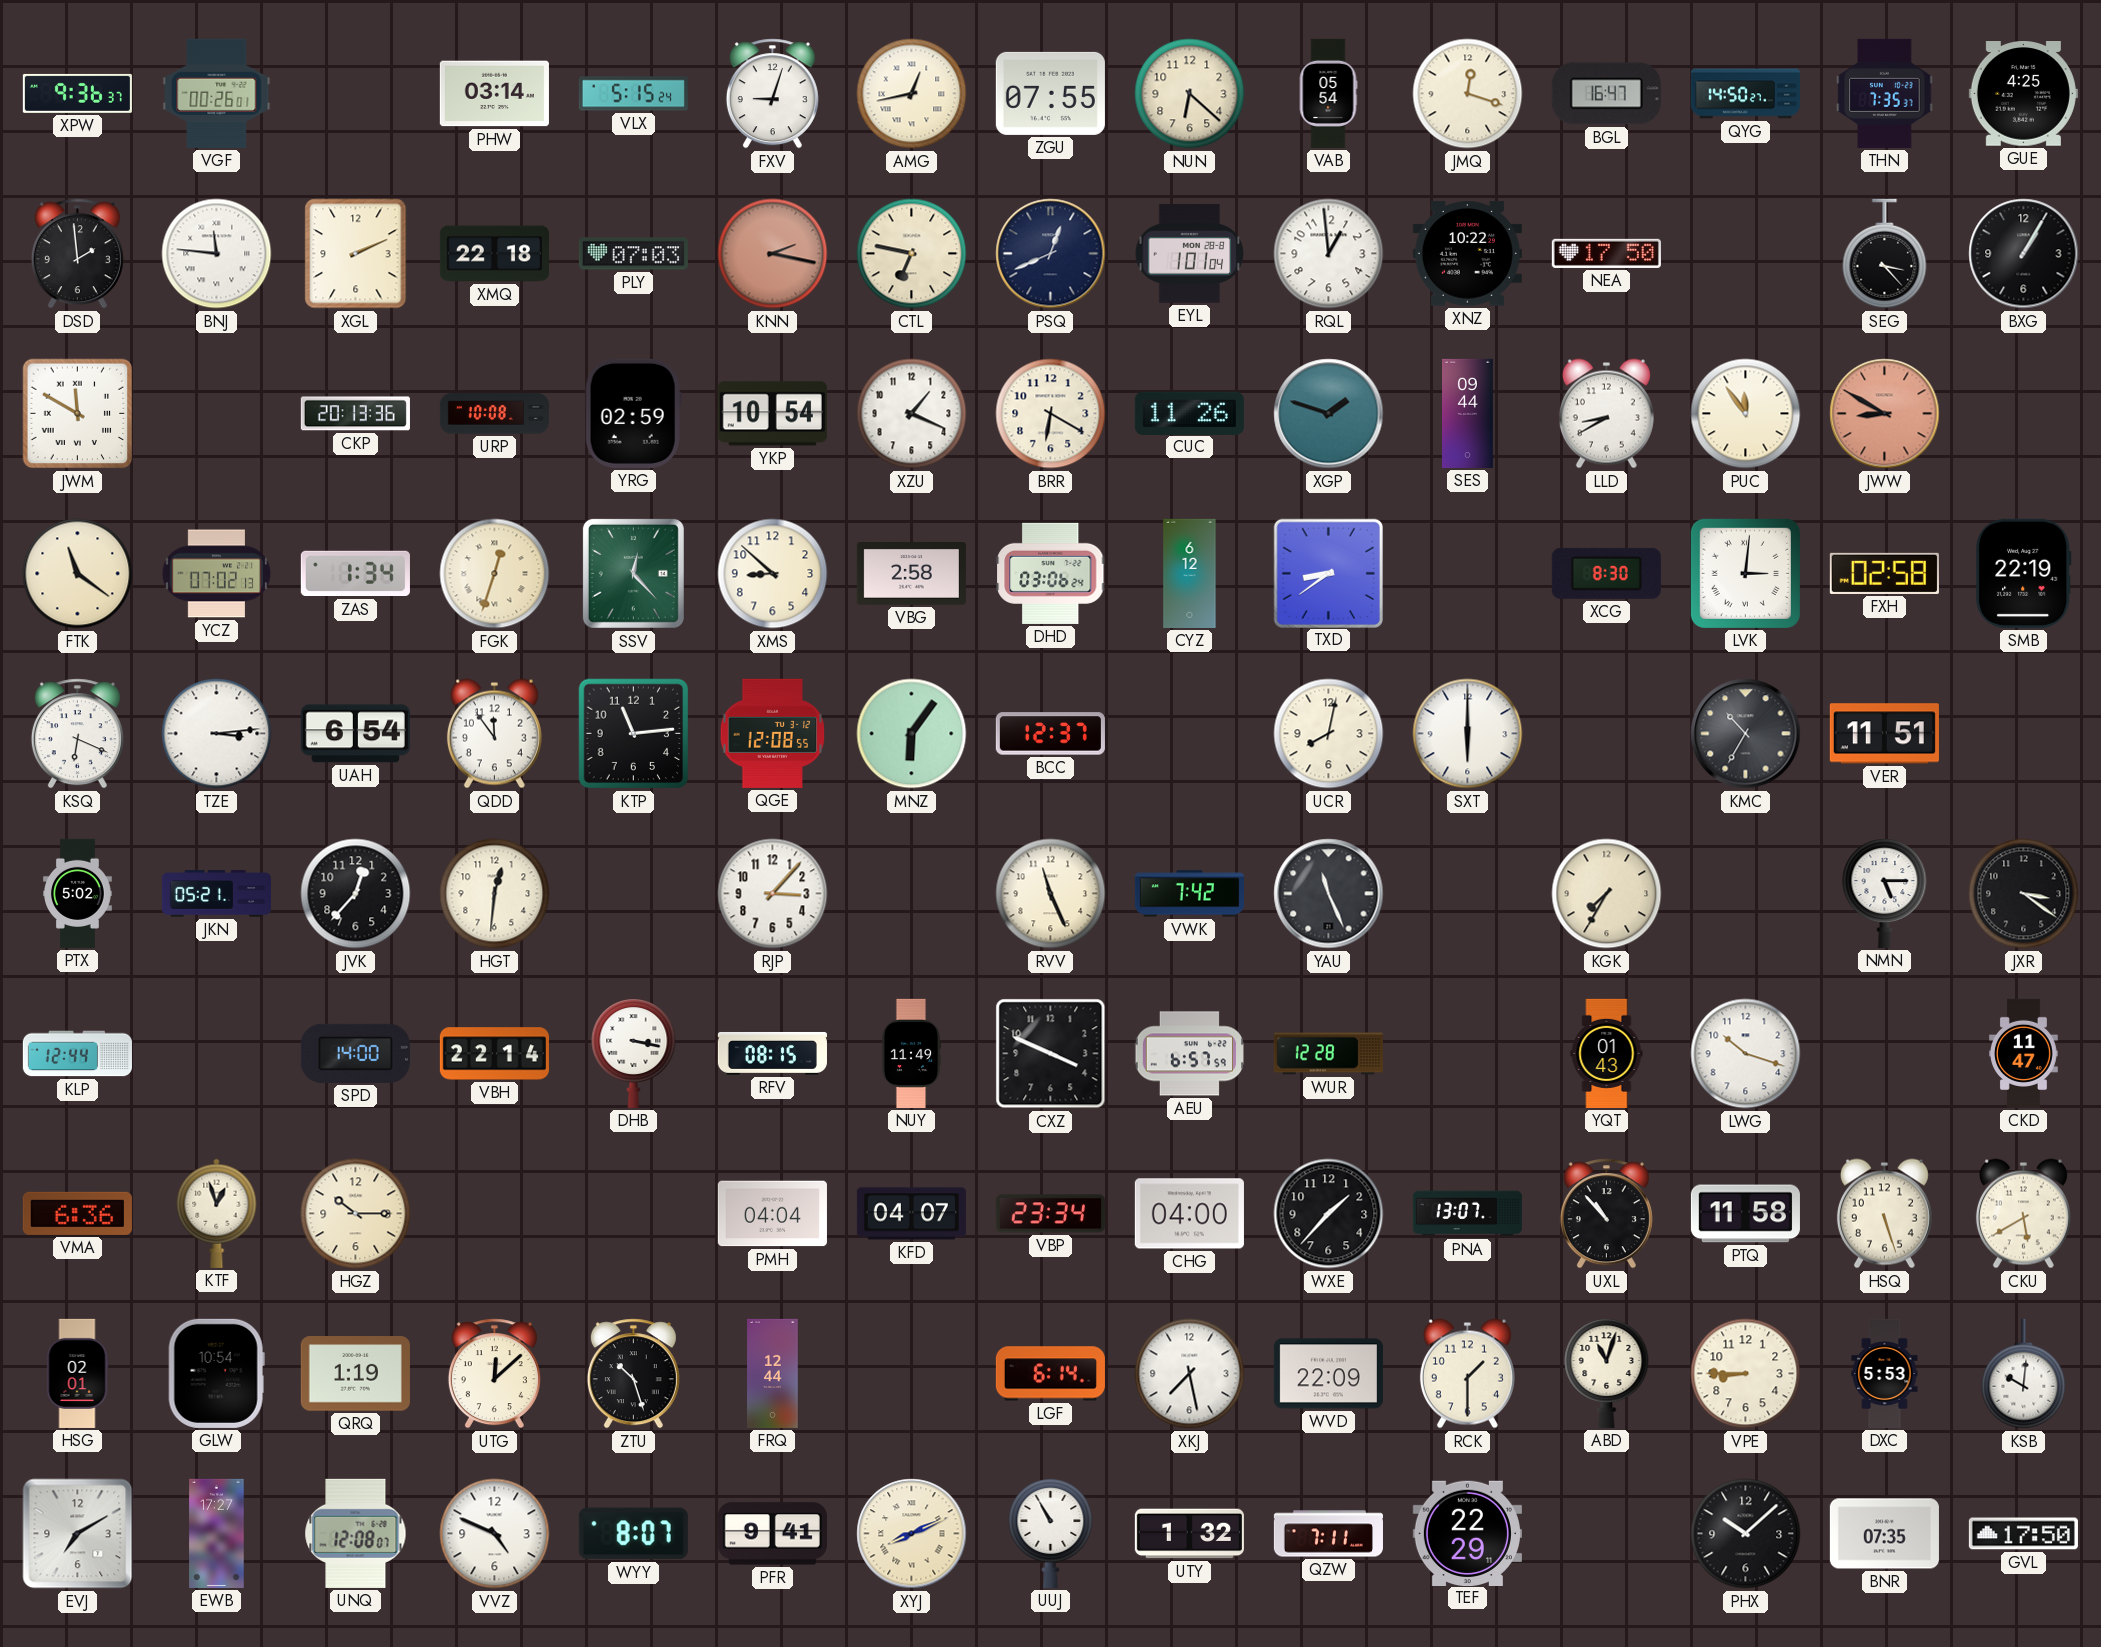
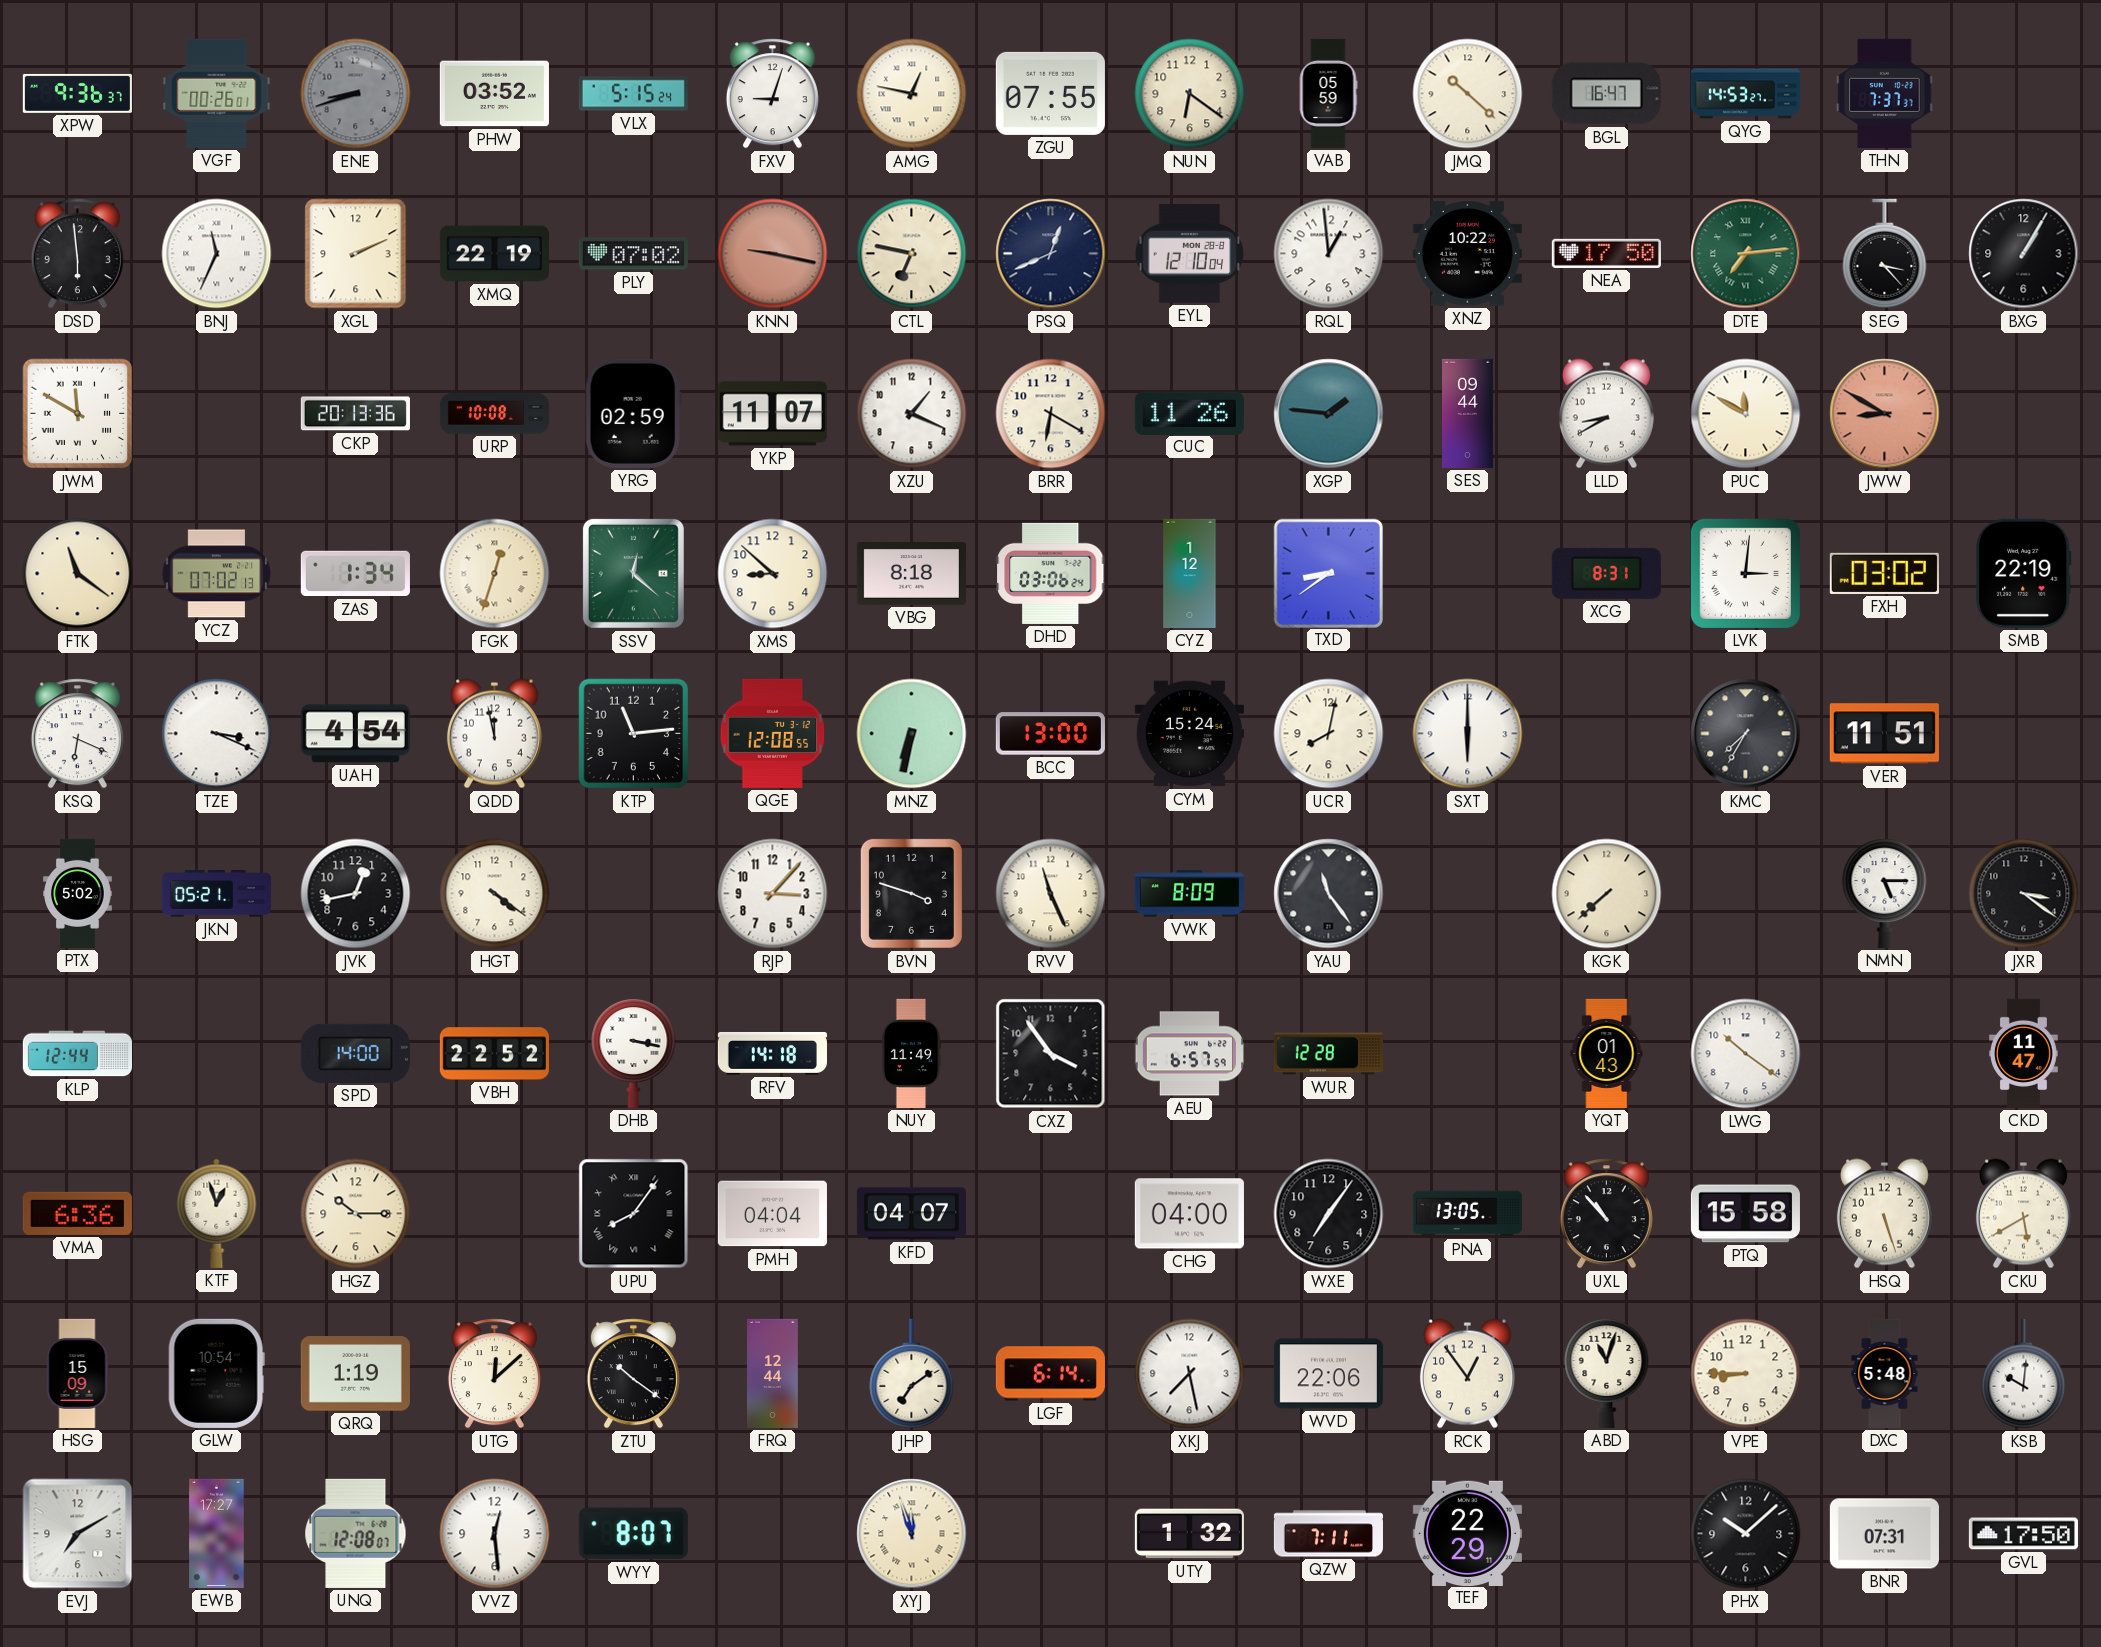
ENE: none -> 8:42
PHW: 03:14 -> 03:52
AMG: 12:43 -> 12:47
NUN: 6:22 -> 6:21
VAB: 05:54 -> 05:59
JMQ: 12:18 -> 10:22
QYG: 14:50 -> 14:53
THN: 7:35 -> 7:37
GUE: 4:25 -> none
DSD: 1:59 -> 5:59
BNJ: 11:46 -> 11:34
XMQ: 22:18 -> 22:19
PLY: 07:03 -> 07:02
KNN: 2:17 -> 9:17
EYL: 1:01 -> 12:10
DTE: none -> 7:14
YKP: 10:54 -> 11:07
XGP: 1:48 -> 1:46
PUC: 11:54 -> 11:50
SSV: 12:23 -> 12:22
VBG: 2:58 -> 8:18
CYZ: 6:12 -> 1:12
XCG: 8:30 -> 8:31
FXH: 02:58 -> 03:02
TZE: 3:14 -> 3:19
UAH: 6:54 -> 4:54
QDD: 11:54 -> 11:58
MNZ: 6:06 -> 6:32
BCC: 12:37 -> 13:00
CYM: none -> 15:24
KMC: 10:35 -> 7:35
JVK: 12:37 -> 12:43
HGT: 12:31 -> 4:21
BVN: none -> 3:48
VWK: 7:42 -> 8:09
YAU: 11:26 -> 11:24
KGK: 7:35 -> 7:38
VBH: 22:14 -> 22:52
RFV: 08:15 -> 14:18
CXZ: 3:49 -> 3:54
LWG: 10:18 -> 10:21
UPU: none -> 8:06
VBP: 23:34 -> none
WXE: 1:37 -> 7:06
PNA: 13:07 -> 13:05
PTQ: 11:58 -> 15:58
HSG: 02:01 -> 15:09
ZTU: 10:27 -> 10:21
JHP: none -> 7:09
WVD: 22:09 -> 22:06
RCK: 1:30 -> 12:54
DXC: 5:53 -> 5:48
VVZ: 4:49 -> 12:29
PFR: 9:41 -> none
XYJ: 8:11 -> 11:57
UUJ: 10:55 -> none
BNR: 07:35 -> 07:31
